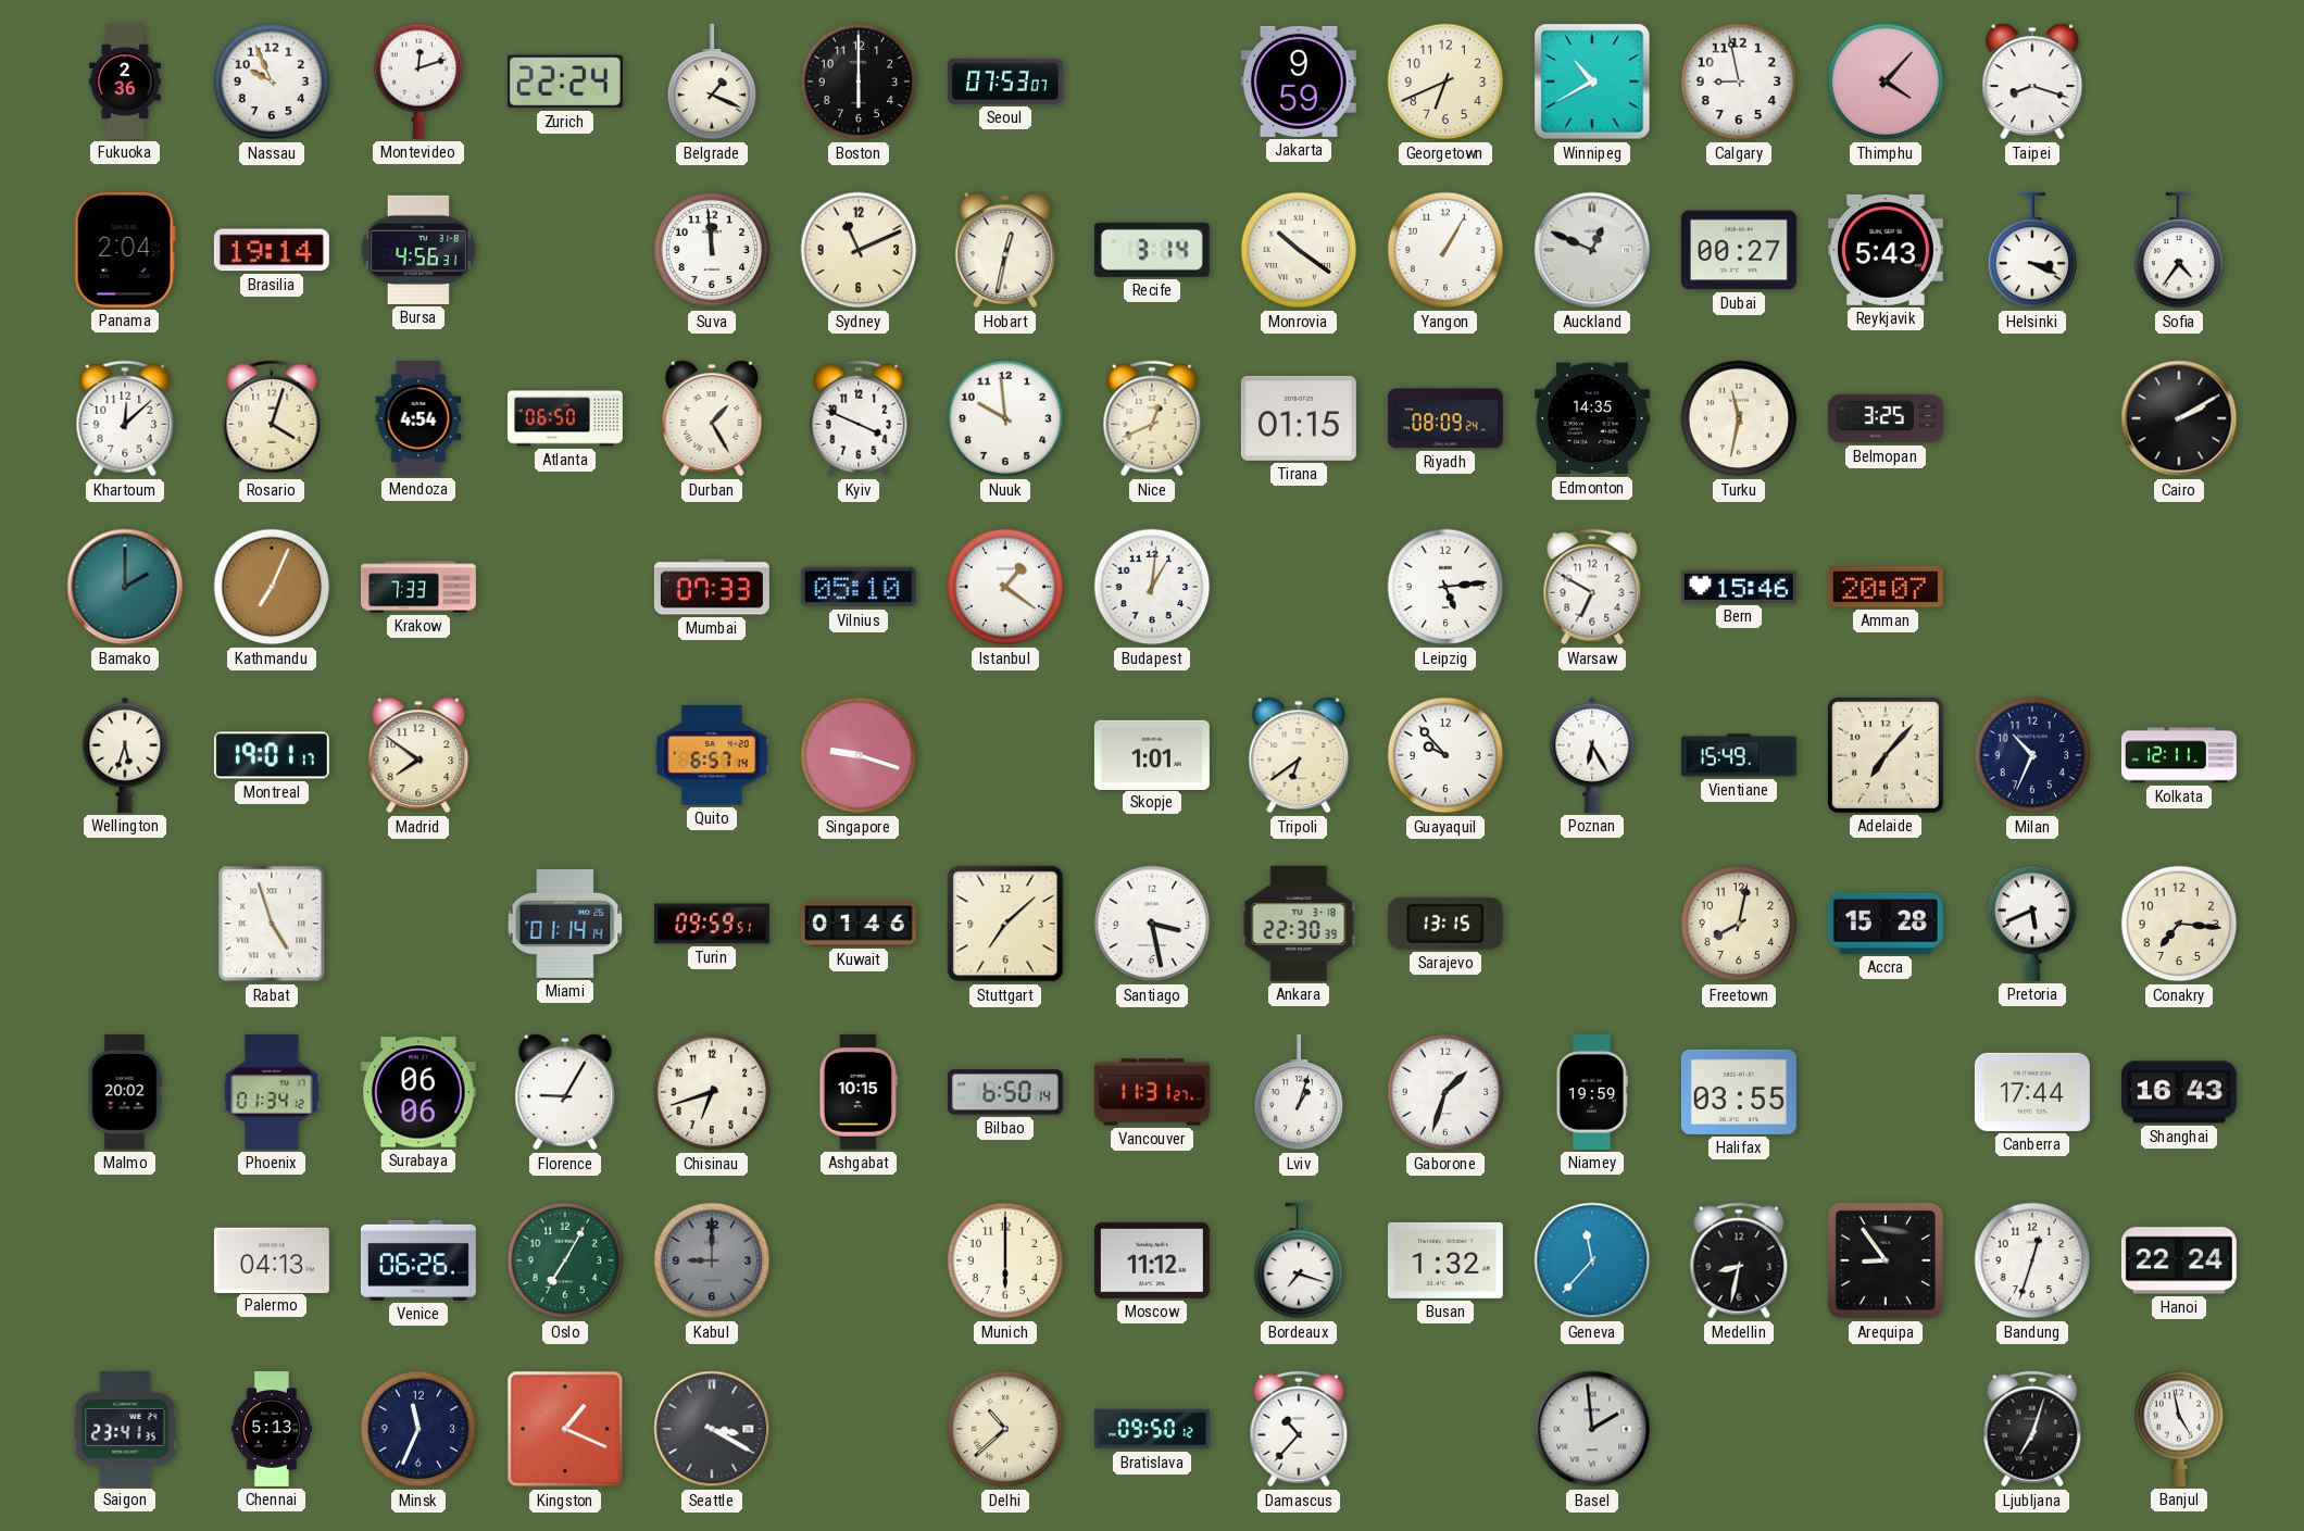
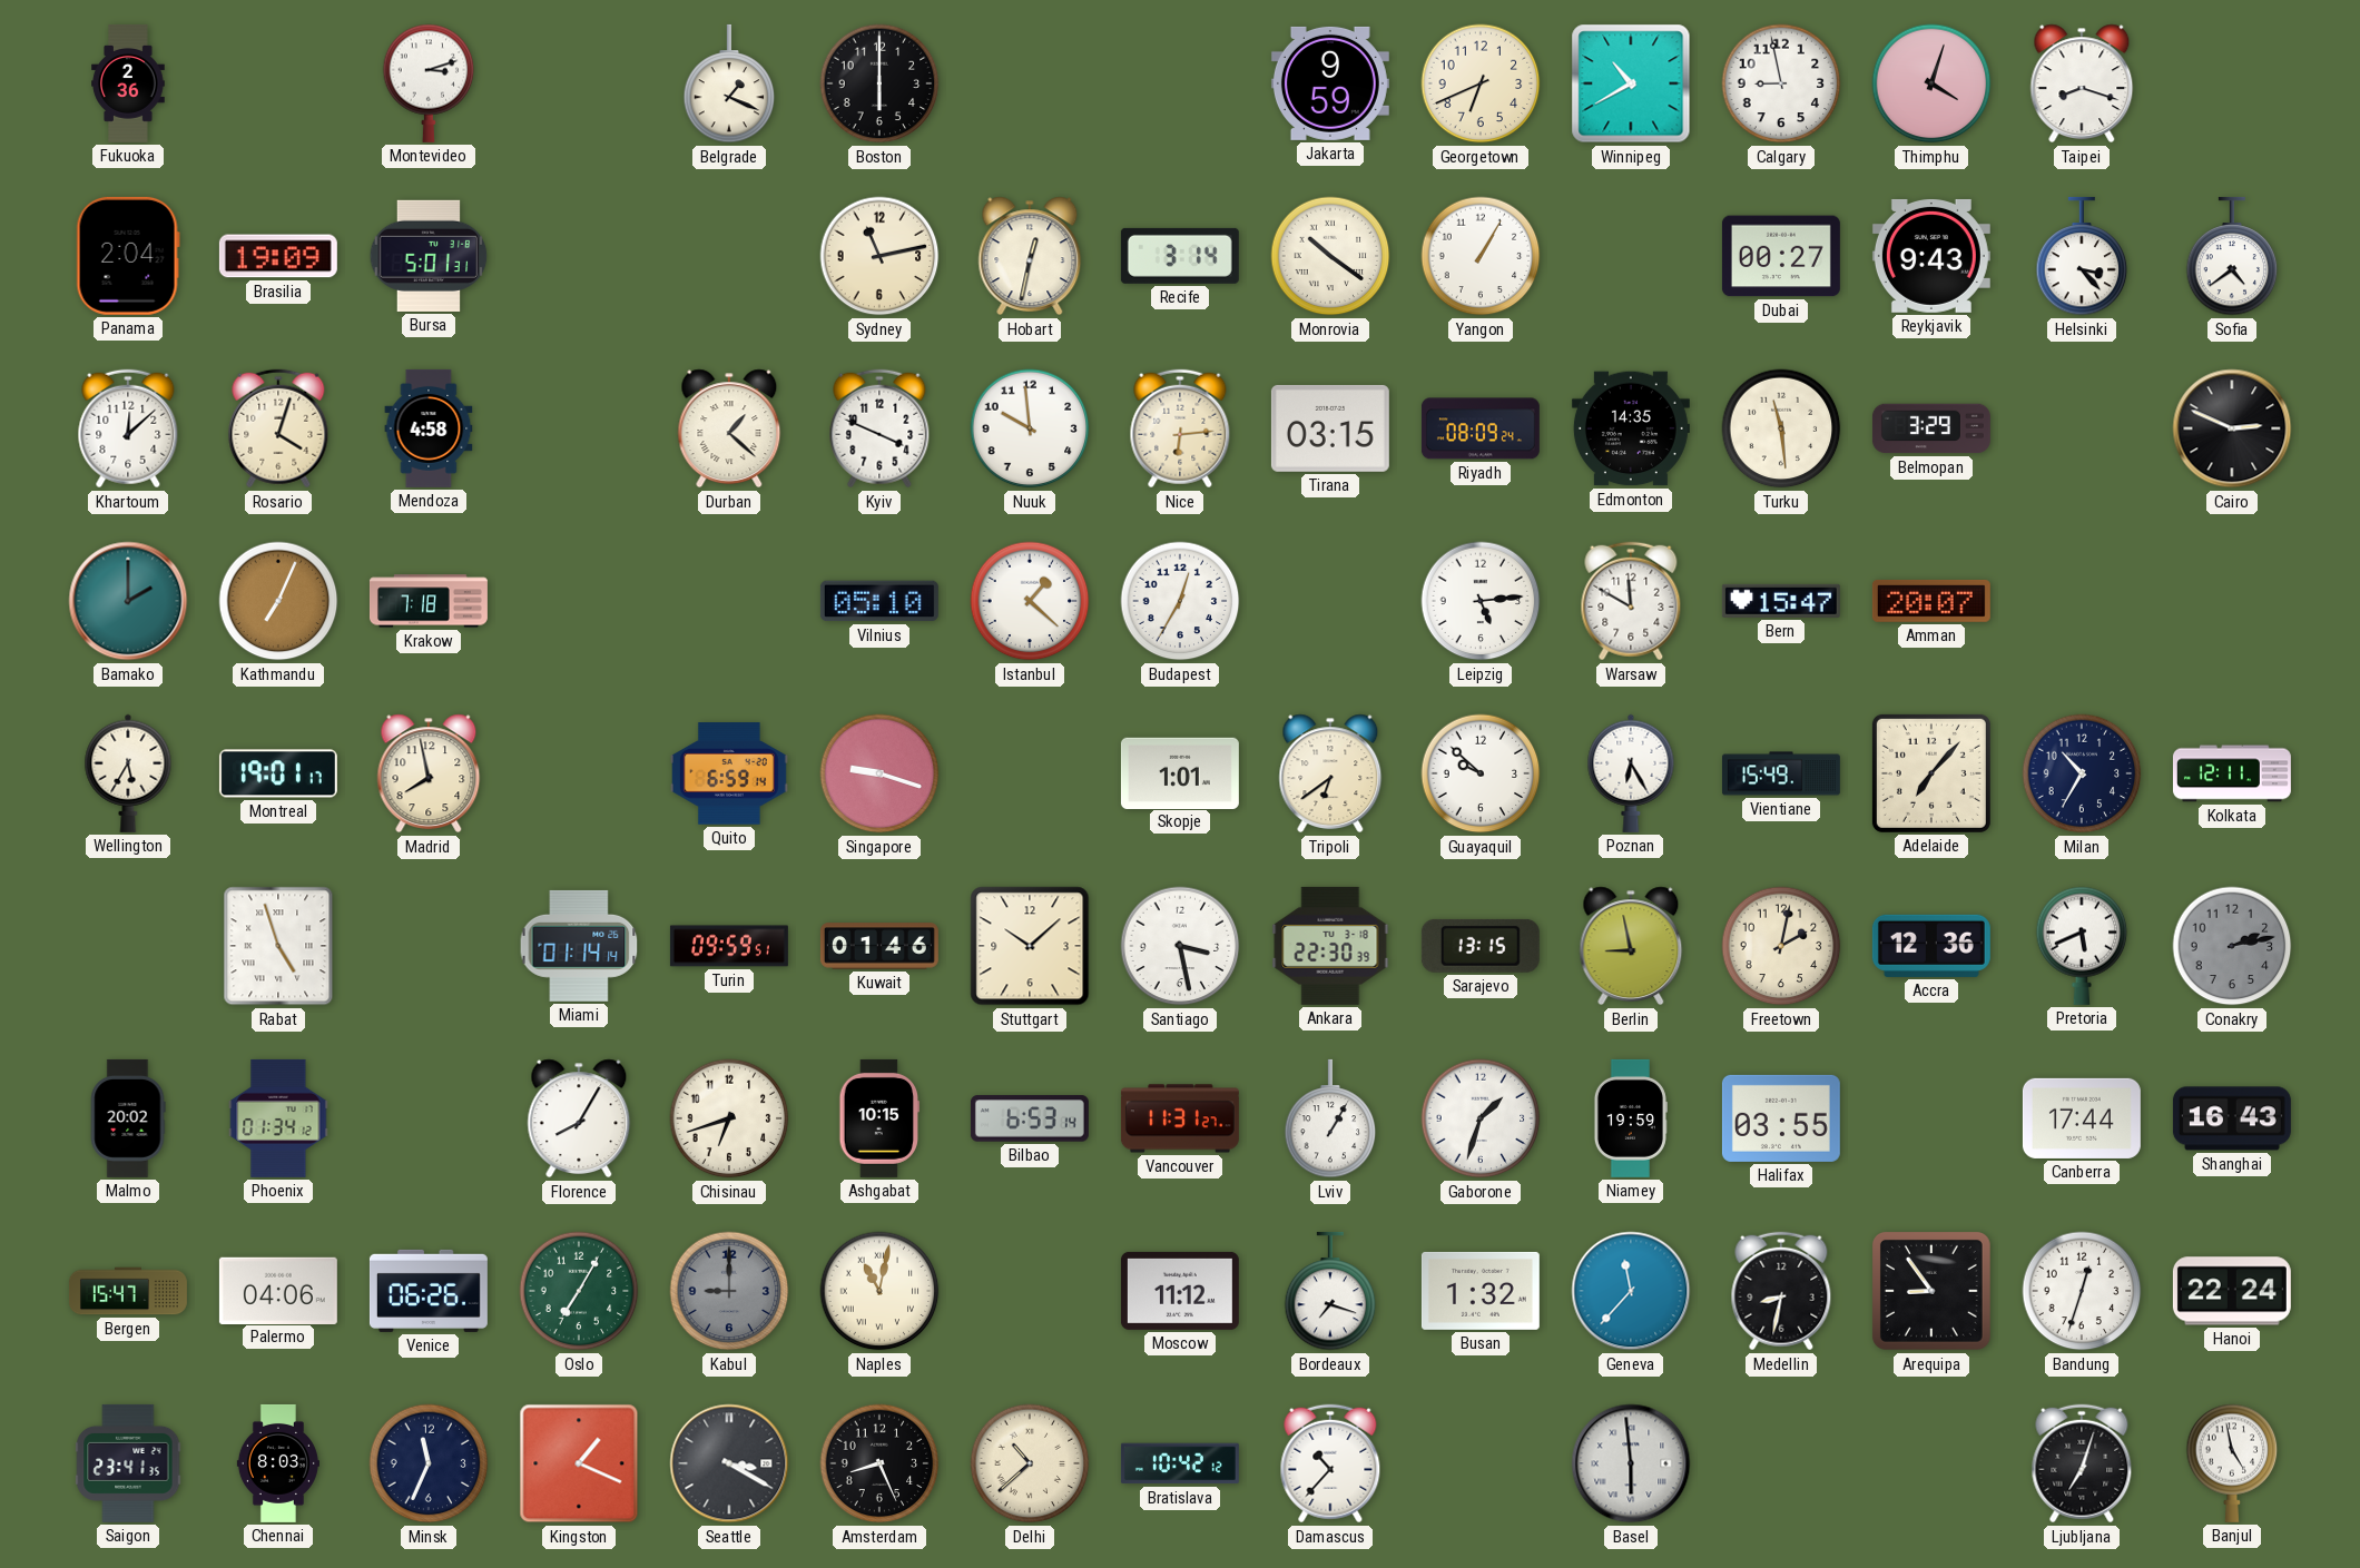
Nassau: 9:56 -> none
Montevideo: 12:12 -> 3:12
Zurich: 22:24 -> none
Seoul: 07:53 -> none
Thimphu: 4:07 -> 4:03
Brasilia: 19:14 -> 19:09
Bursa: 4:56 -> 5:01
Suva: 11:59 -> none
Sydney: 11:11 -> 11:13
Auckland: 12:49 -> none
Reykjavik: 5:43 -> 9:43
Helsinki: 3:19 -> 3:23
Sofia: 4:36 -> 4:39
Mendoza: 4:54 -> 4:58
Atlanta: 06:50 -> none
Durban: 1:25 -> 1:22
Nice: 12:41 -> 6:14
Tirana: 01:15 -> 03:15
Turku: 11:32 -> 11:29
Belmopan: 3:25 -> 3:29
Cairo: 2:10 -> 2:49
Krakow: 7:33 -> 7:18
Mumbai: 07:33 -> none
Istanbul: 1:21 -> 1:22
Budapest: 1:01 -> 12:35
Warsaw: 6:50 -> 11:50
Bern: 15:46 -> 15:47
Wellington: 5:33 -> 5:35
Madrid: 7:51 -> 7:58
Quito: 6:57 -> 6:59
Guayaquil: 9:53 -> 9:52
Milan: 10:34 -> 10:35
Stuttgart: 7:08 -> 10:08
Berlin: none -> 8:58
Freetown: 8:02 -> 2:02
Accra: 15:28 -> 12:36
Conakry: 7:16 -> 2:13
Conakry dial: cream -> grey
Surabaya: 06:06 -> none
Florence: 9:05 -> 8:05
Bilbao: 6:50 -> 6:53
Lviv: 1:03 -> 1:05
Bergen: none -> 15:47
Palermo: 04:13 -> 04:06
Naples: none -> 11:02
Munich: 6:00 -> none
Chennai: 5:13 -> 8:03
Amsterdam: none -> 8:26
Bratislava: 09:50 -> 10:42
Basel: 1:59 -> 5:59
